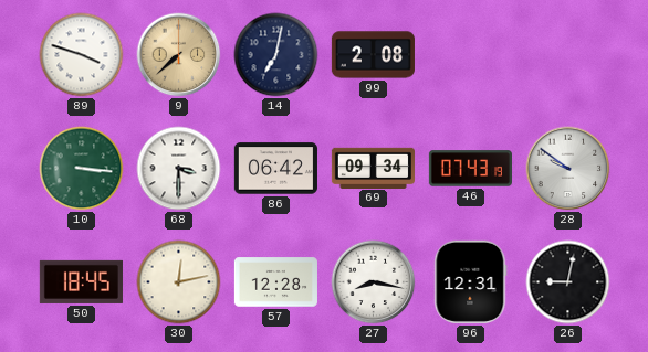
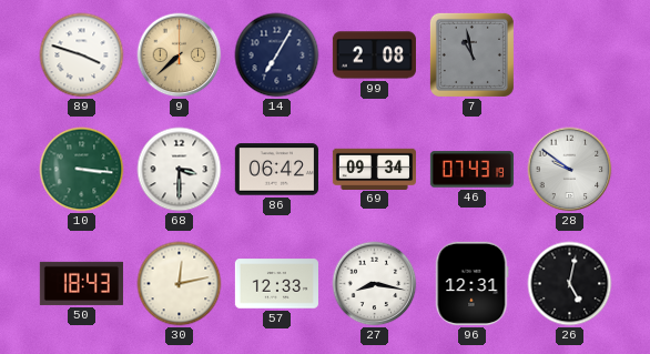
14: 7:02 -> 7:05
7: none -> 10:58
50: 18:45 -> 18:43
57: 12:28 -> 12:33
26: 9:02 -> 5:02
